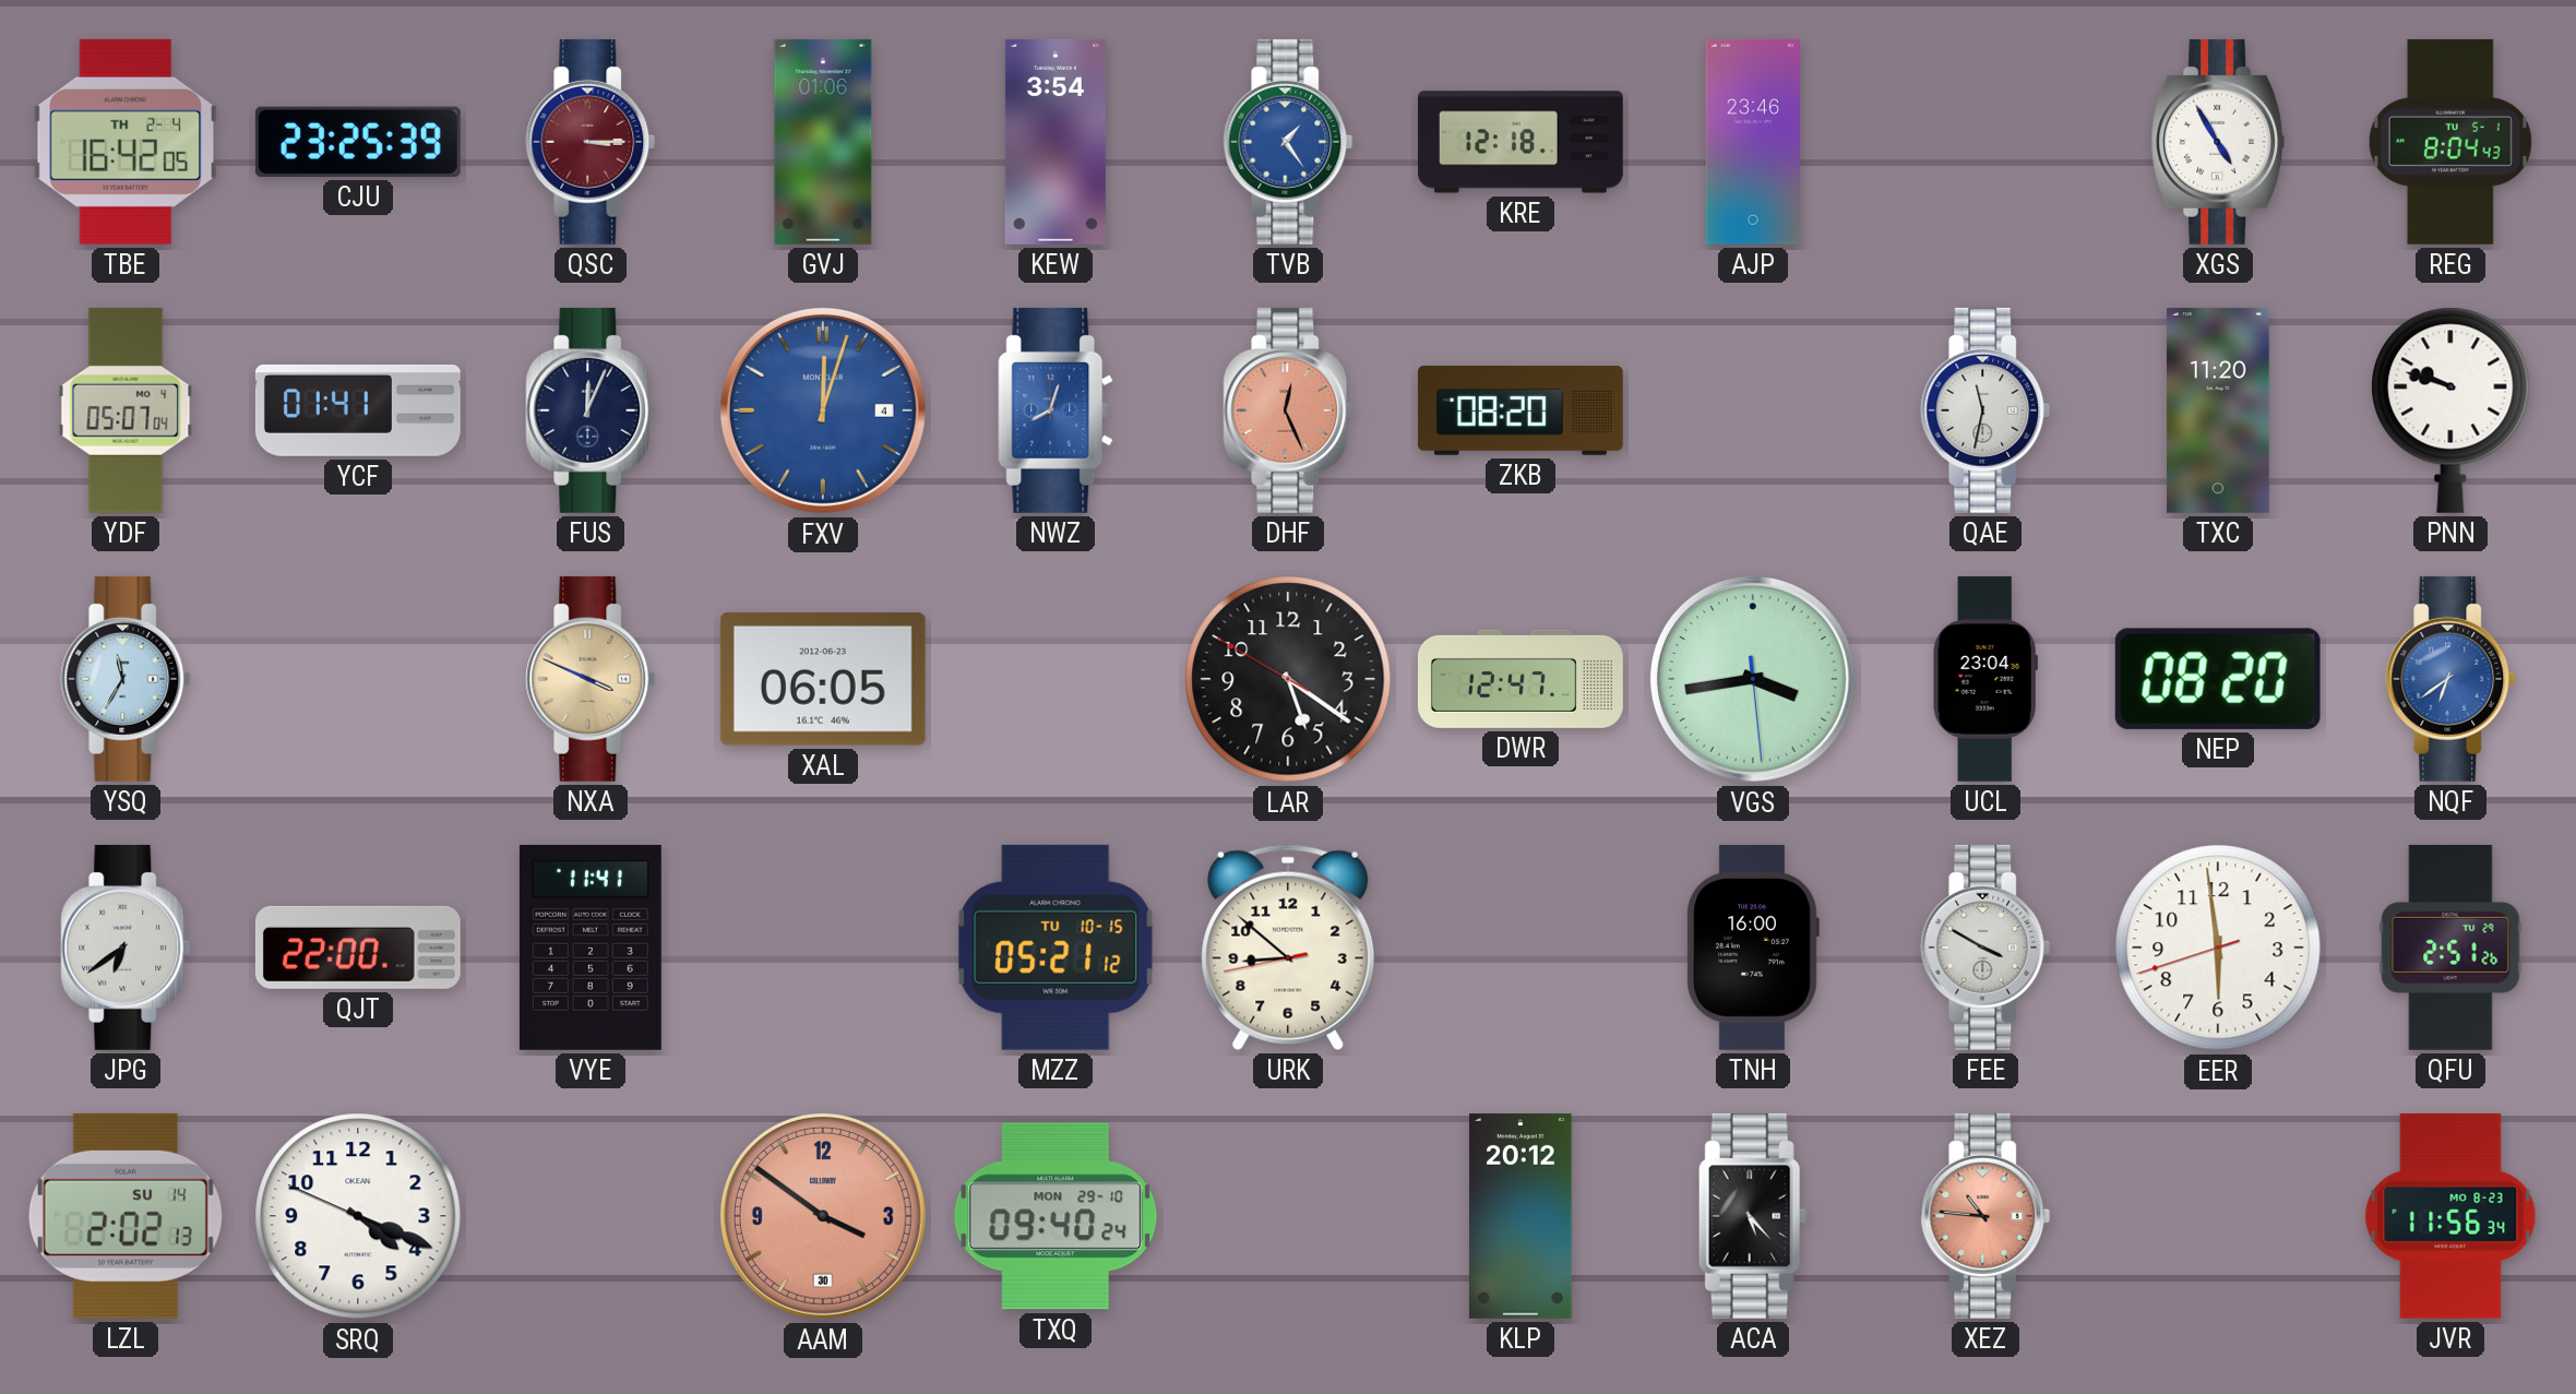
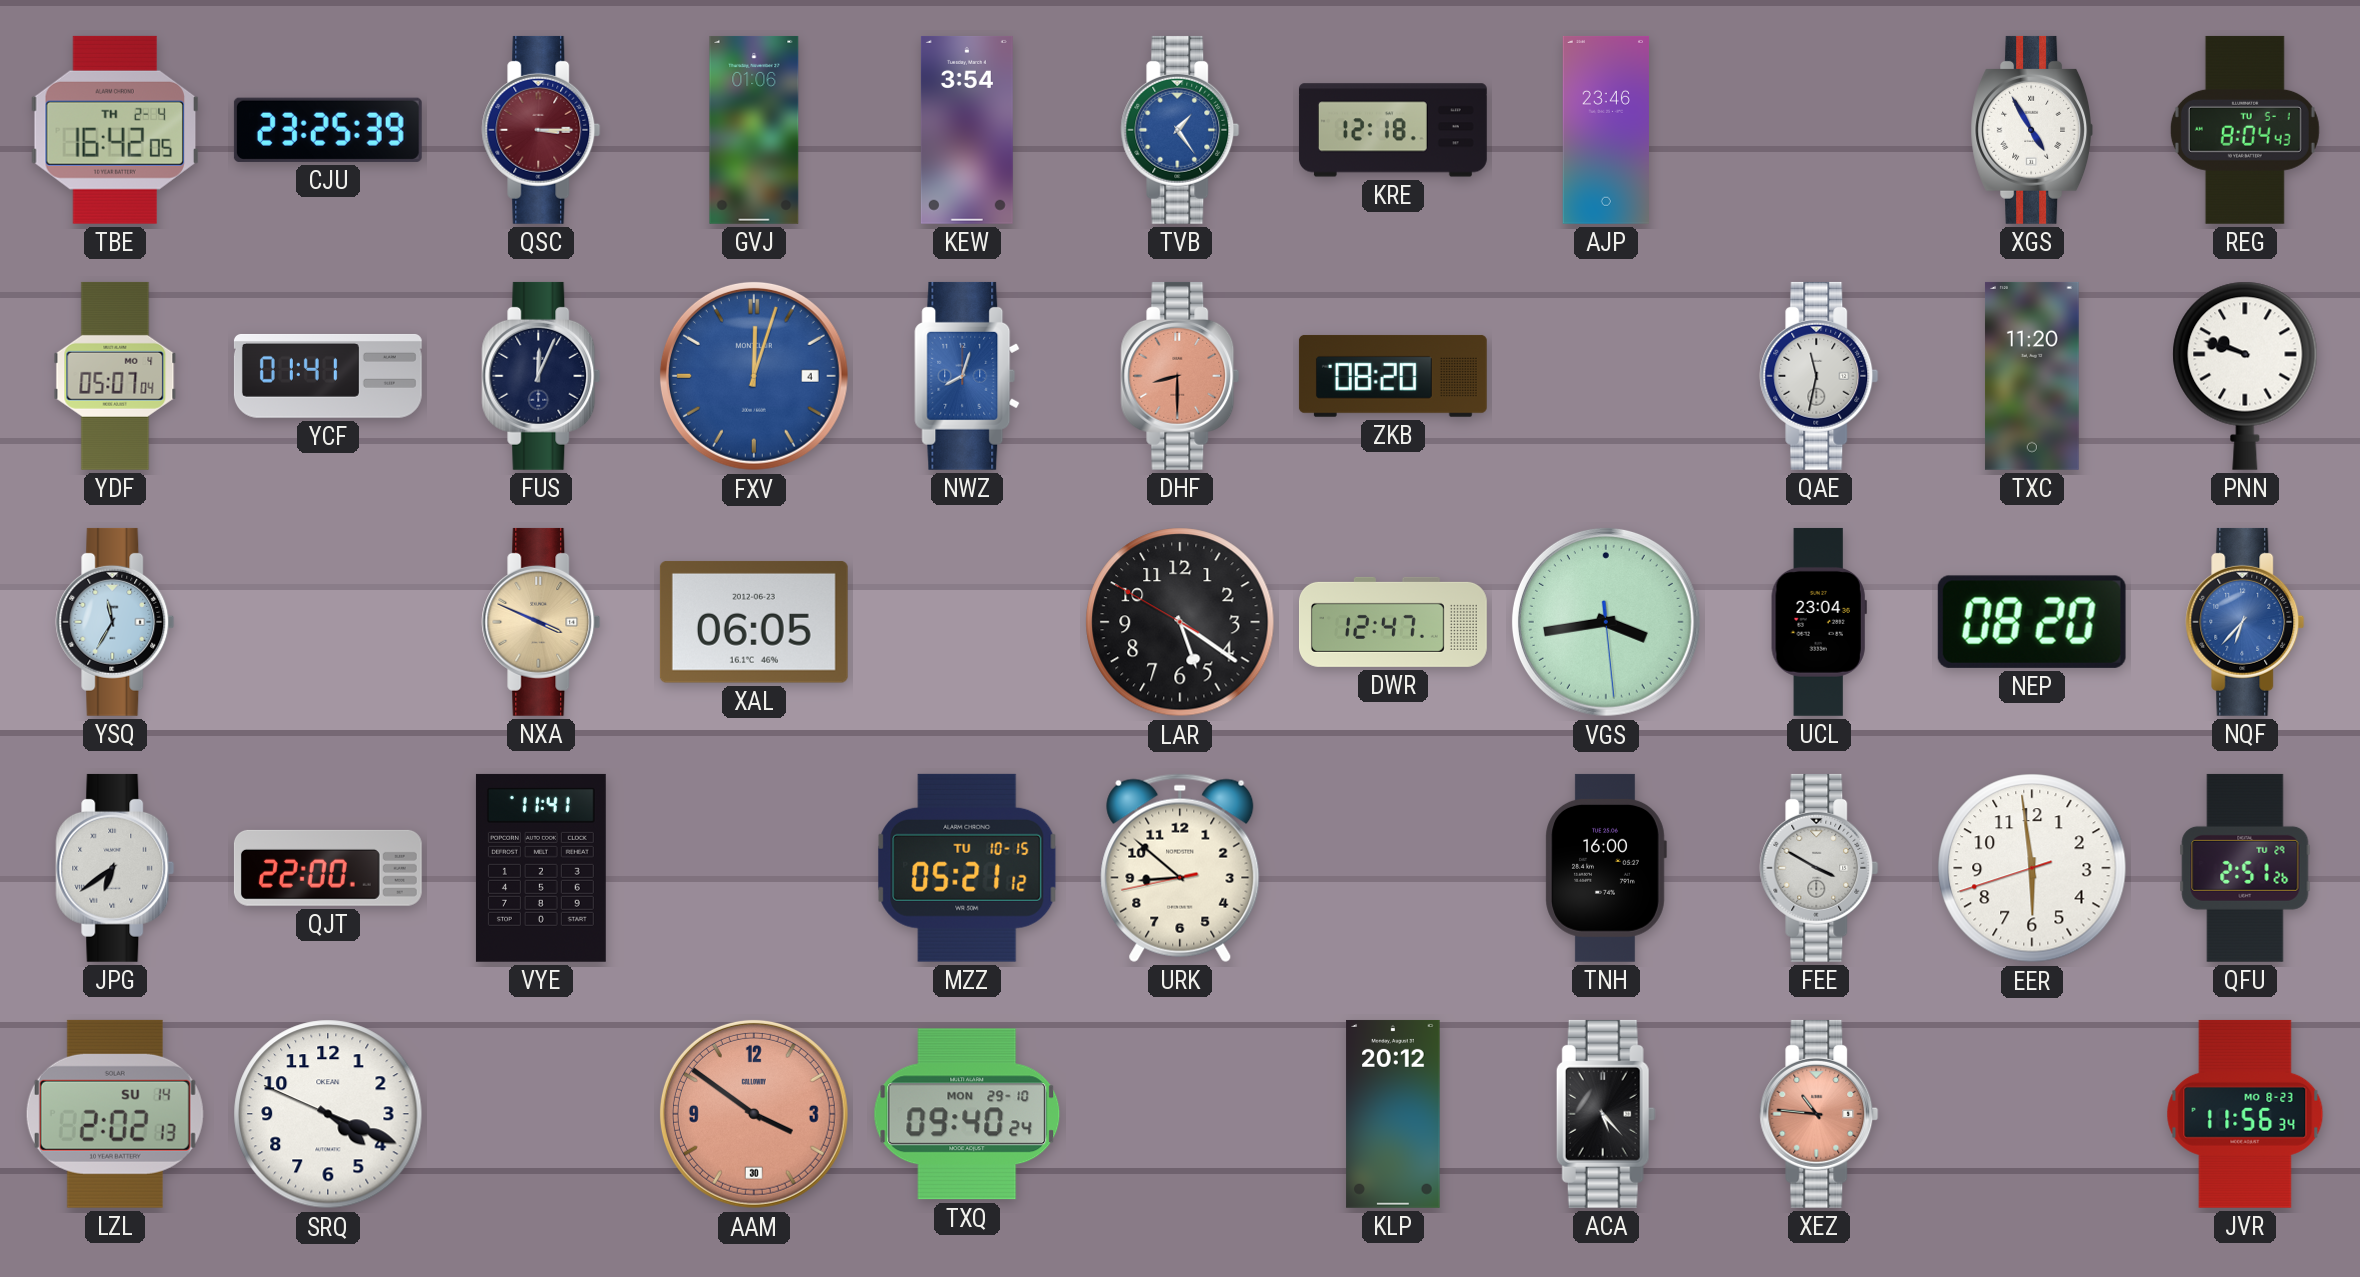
DHF: 12:26 -> 8:30
NQF: 6:39 -> 6:37
